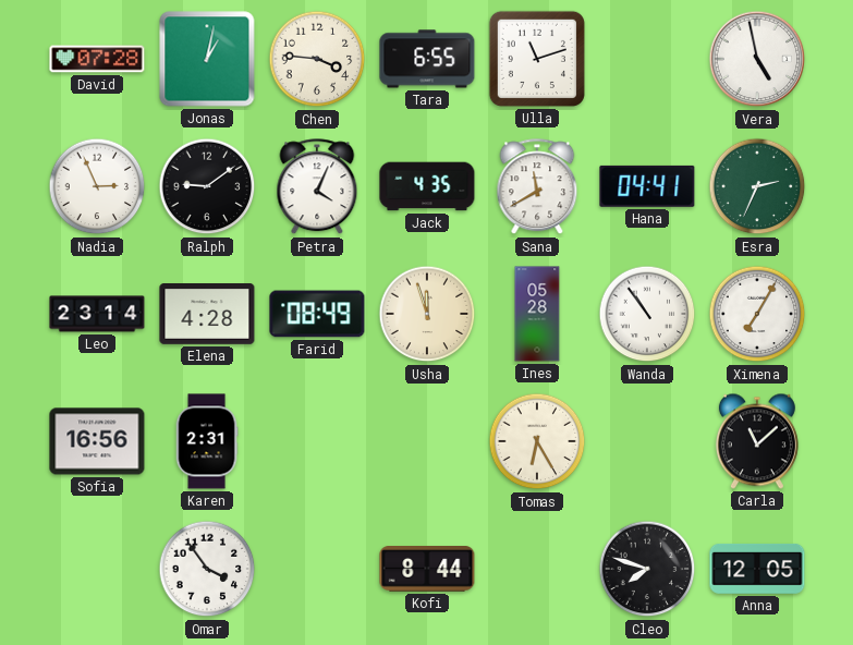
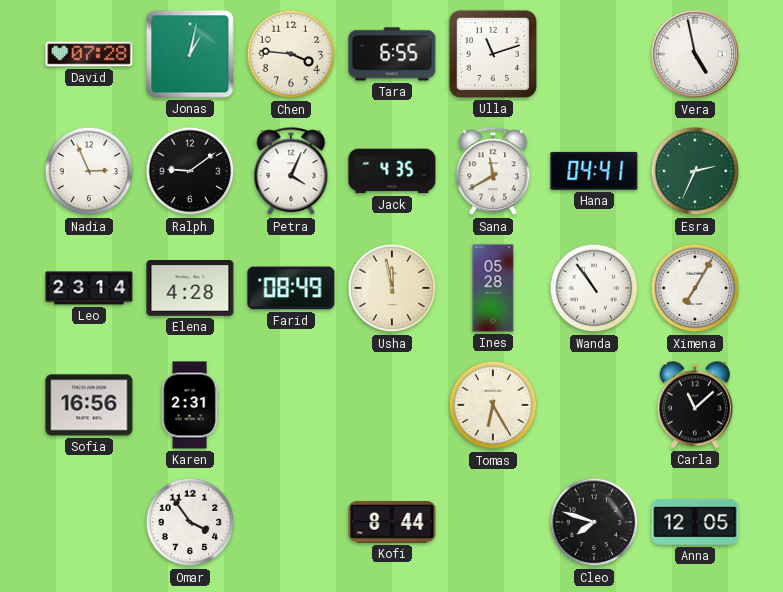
Usha: 11:57 -> 11:58
